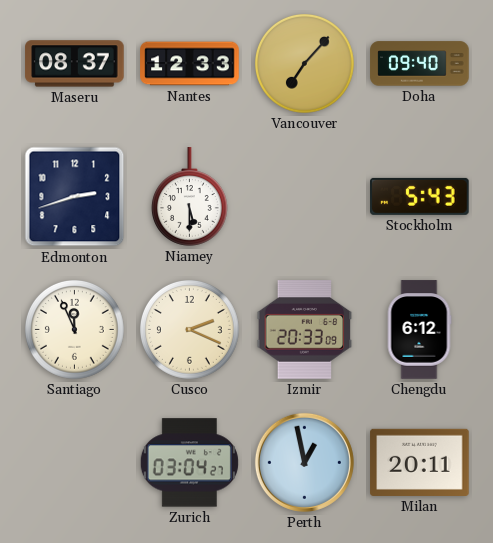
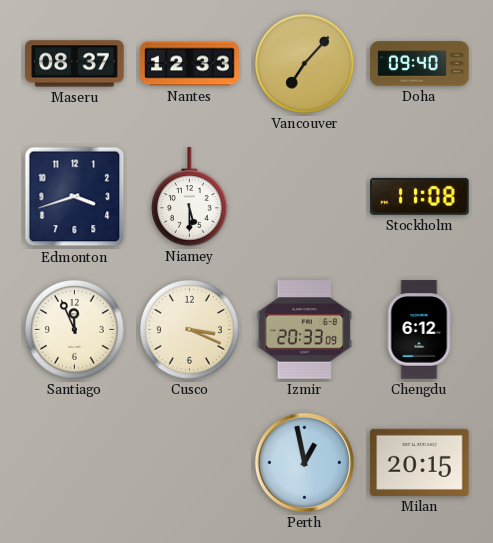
Edmonton: 2:42 -> 3:42
Stockholm: 5:43 -> 11:08
Cusco: 2:19 -> 3:19
Zurich: 03:04 -> none
Milan: 20:11 -> 20:15
